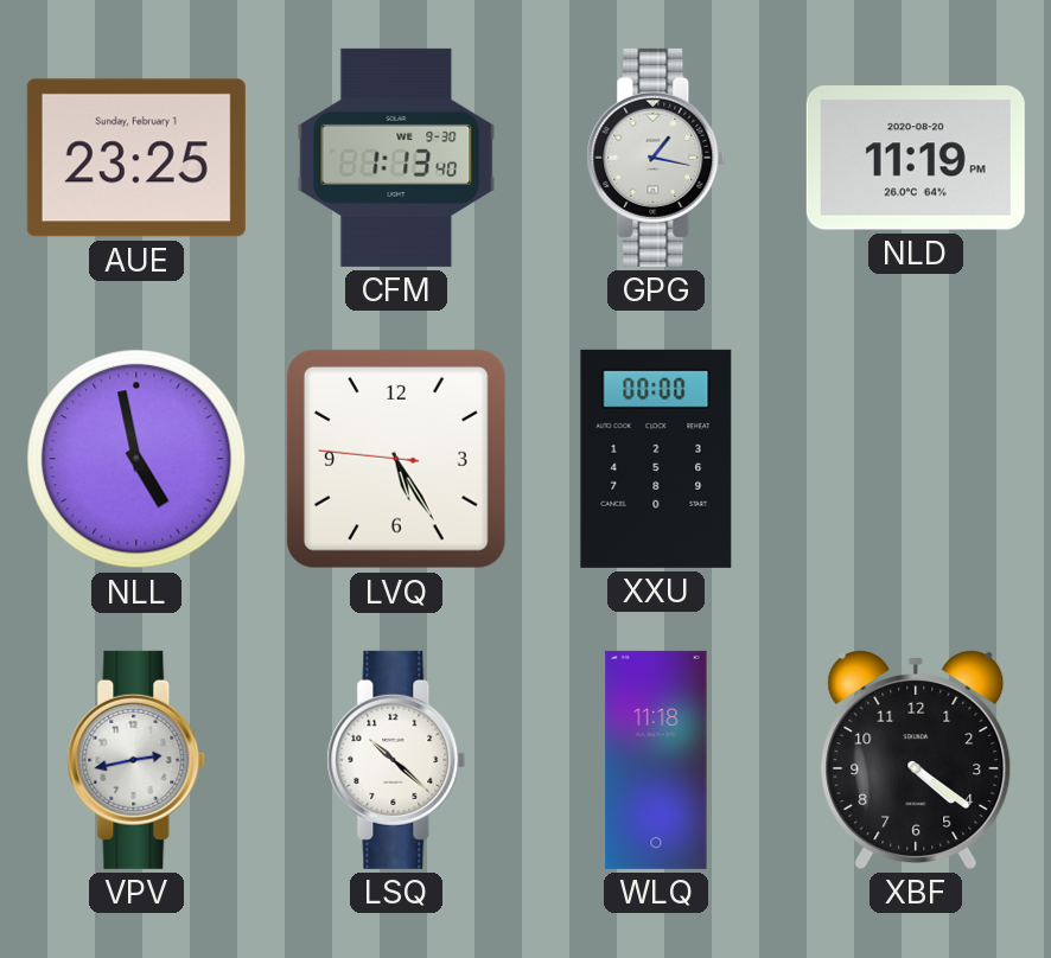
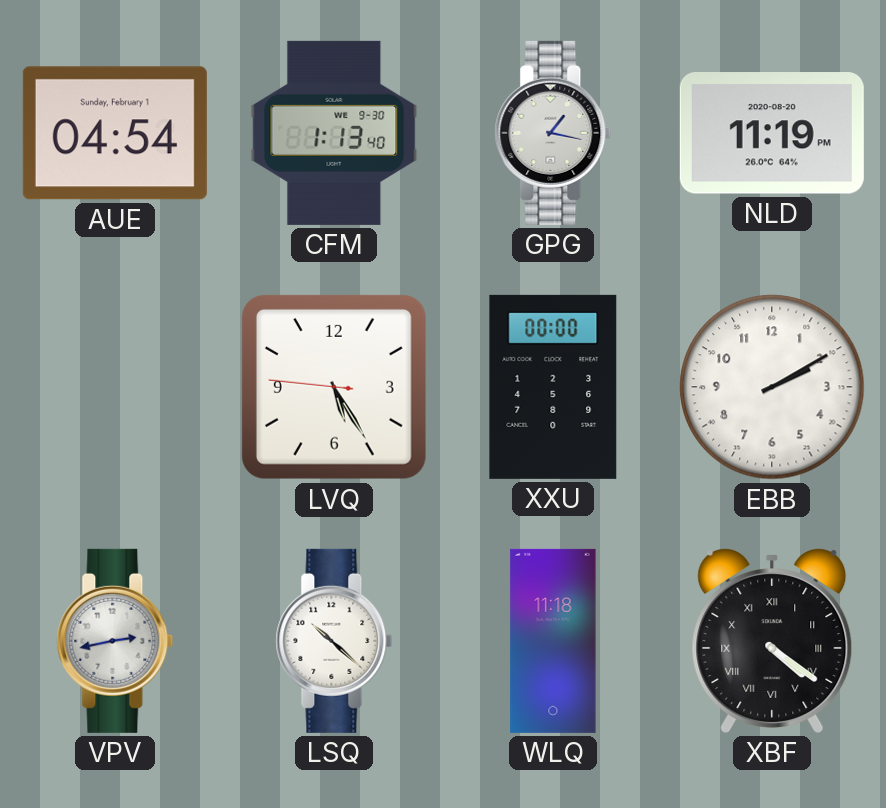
AUE: 23:25 -> 04:54
NLL: 4:58 -> none
EBB: none -> 2:10
XBF numerals: Arabic -> Roman
